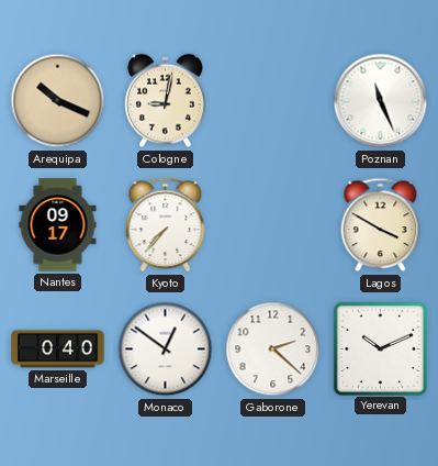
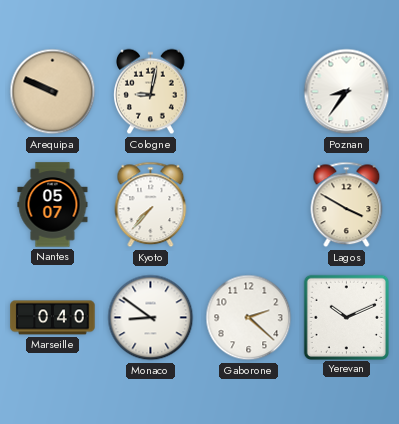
Arequipa: 10:19 -> 9:49
Poznan: 11:26 -> 8:36
Nantes: 09:17 -> 05:07
Monaco: 12:51 -> 8:51
